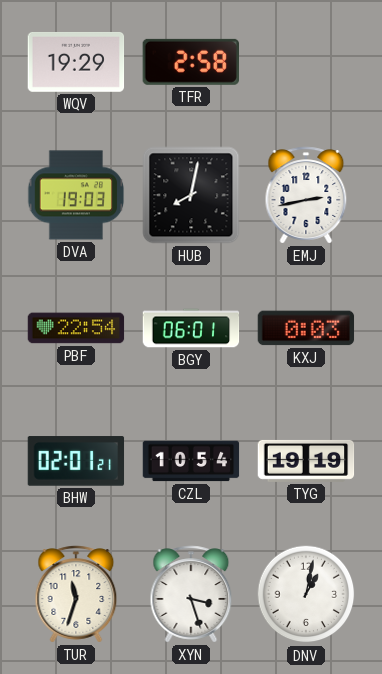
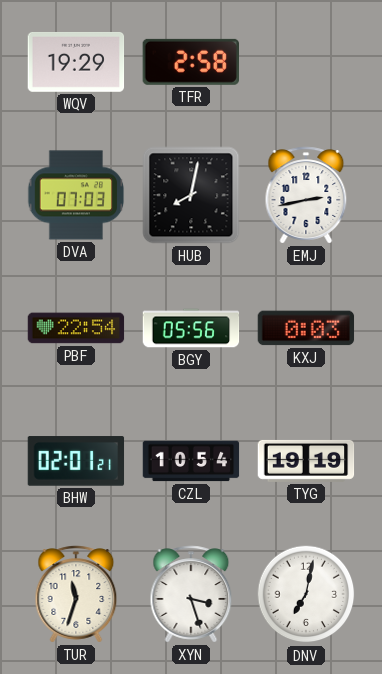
DVA: 19:03 -> 07:03
BGY: 06:01 -> 05:56
DNV: 1:02 -> 7:02
